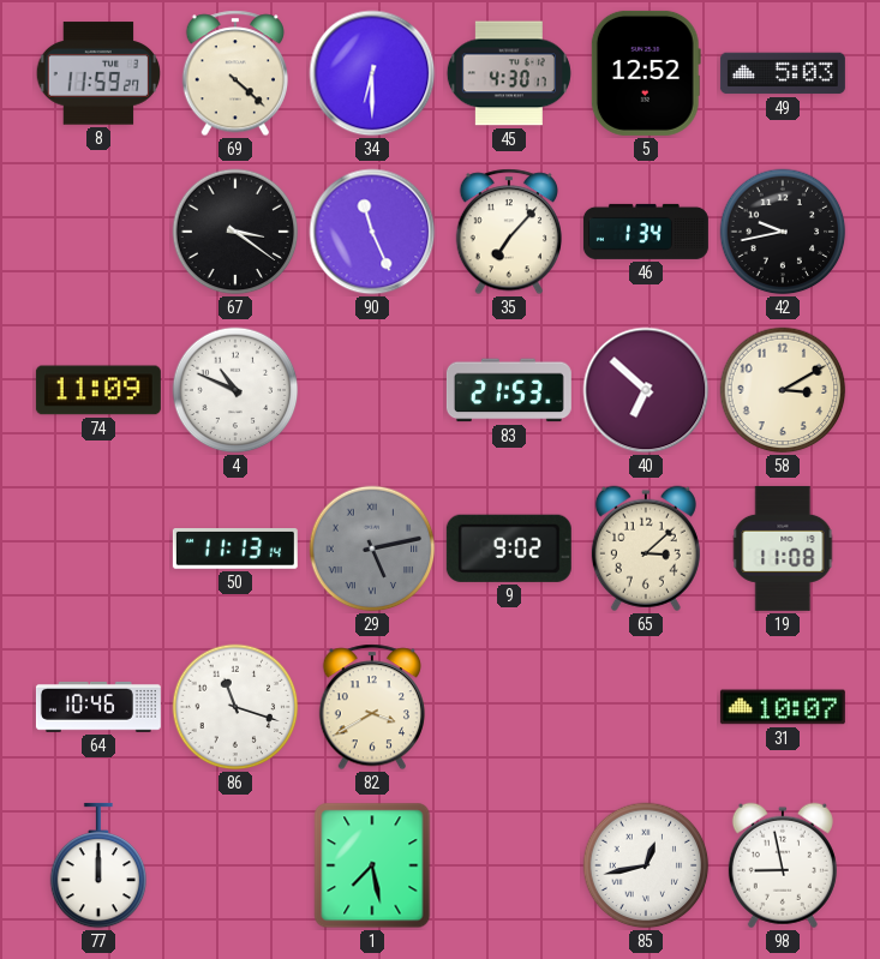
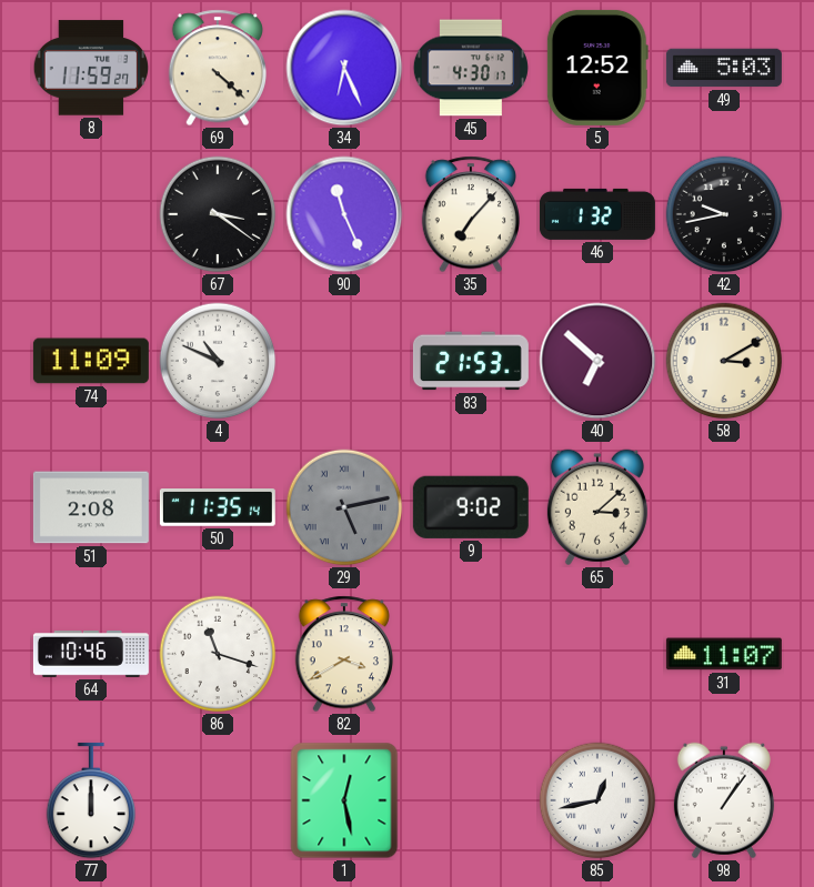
34: 6:30 -> 6:26
46: 1:34 -> 1:32
51: none -> 2:08
50: 11:13 -> 11:35
19: 11:08 -> none
31: 10:07 -> 11:07
1: 7:28 -> 12:28
98: 8:58 -> 1:06
